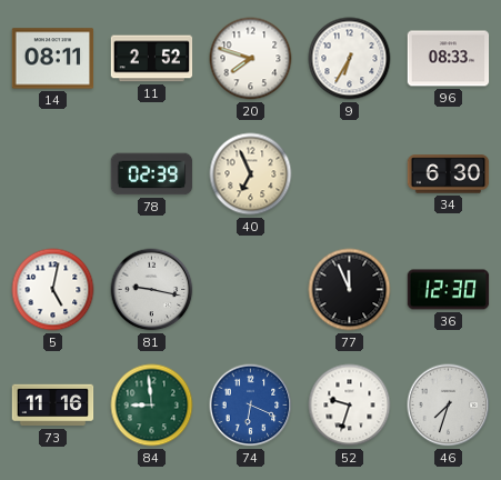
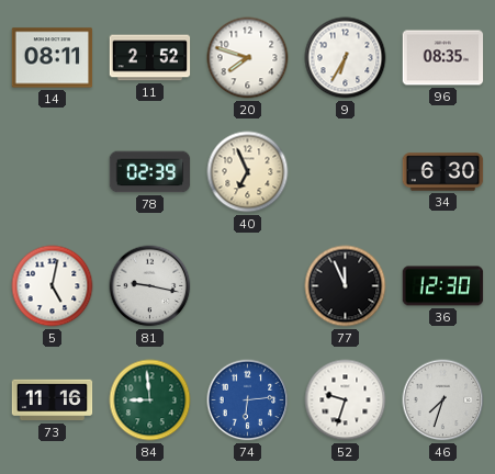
96: 08:33 -> 08:35
74: 6:19 -> 6:14
